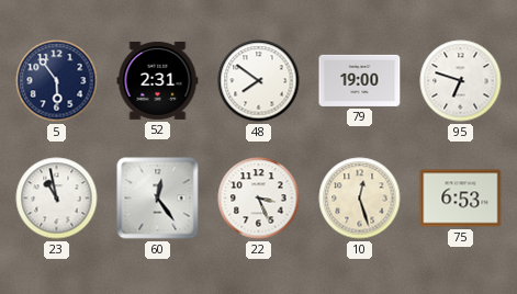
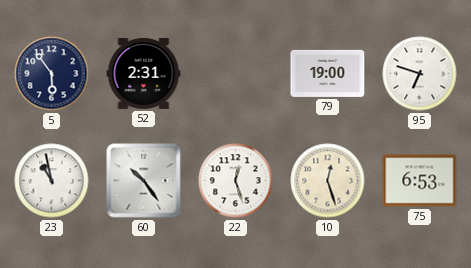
48: 7:51 -> none
60: 12:24 -> 10:24
22: 3:26 -> 12:27
